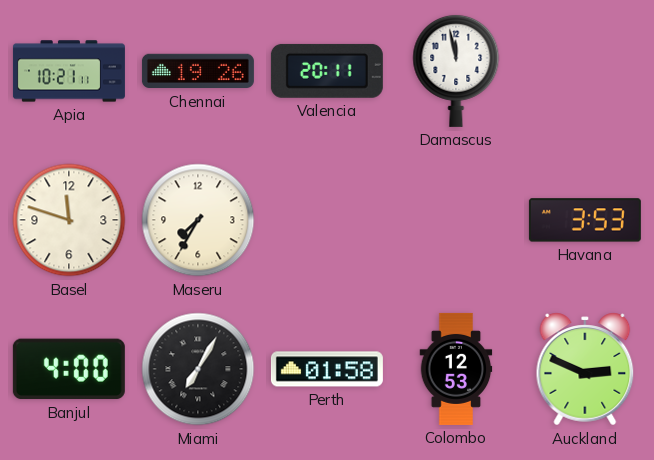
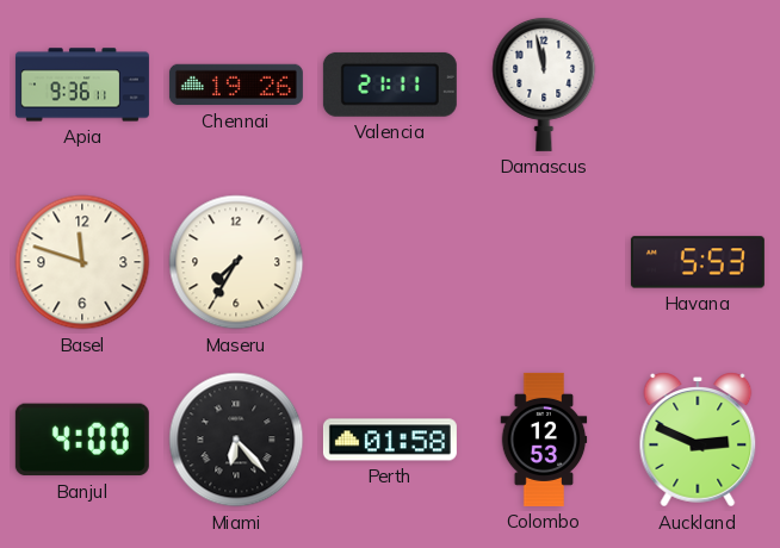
Apia: 10:21 -> 9:36
Valencia: 20:11 -> 21:11
Havana: 3:53 -> 5:53
Miami: 7:05 -> 6:23
